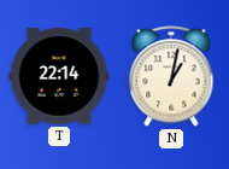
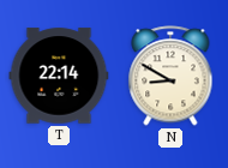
N: 1:02 -> 8:50
